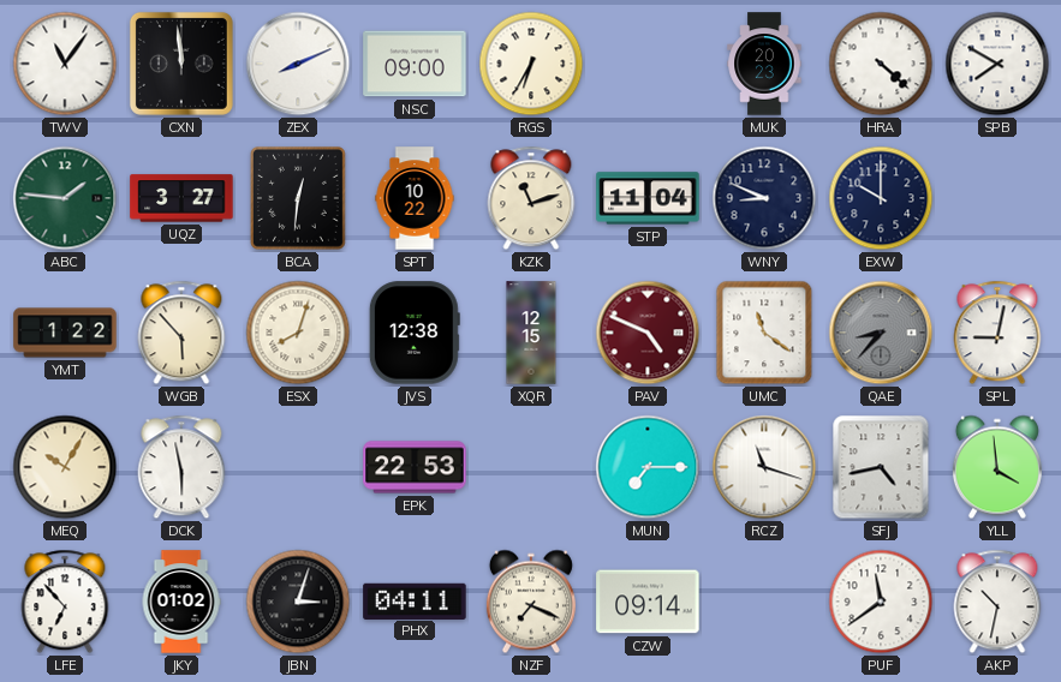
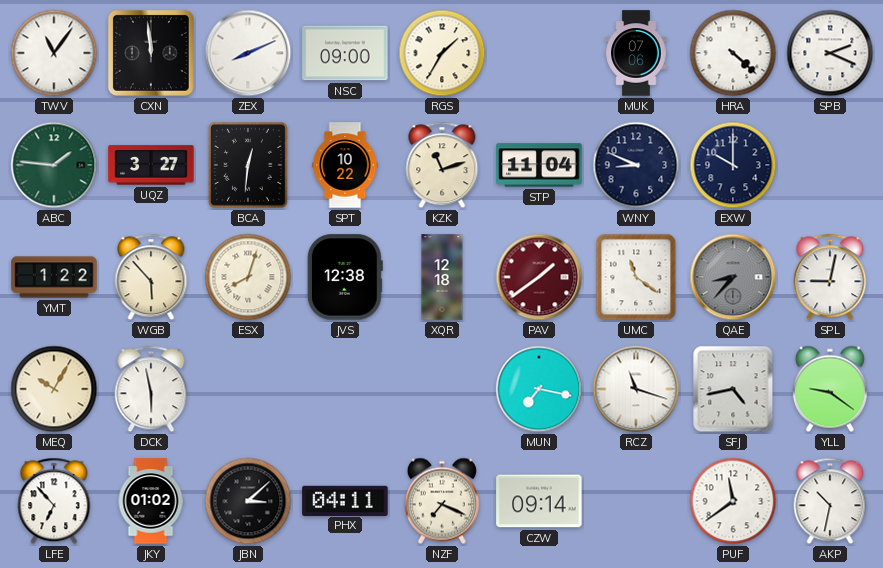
RGS: 6:35 -> 1:35
MUK: 20:23 -> 07:06
SPB: 7:50 -> 2:19
XQR: 12:15 -> 12:18
PAV: 4:49 -> 1:39
EPK: 22:53 -> none
MUN: 7:15 -> 7:17
YLL: 3:59 -> 9:21
JBN: 3:03 -> 3:08
